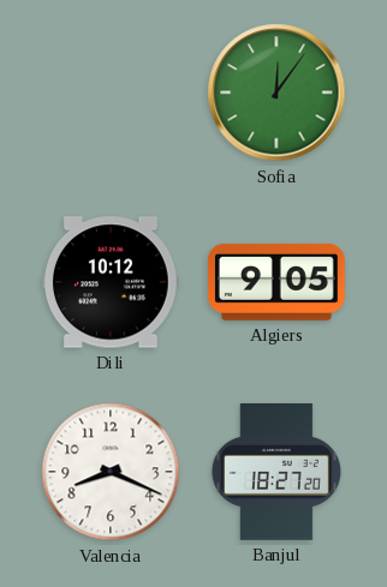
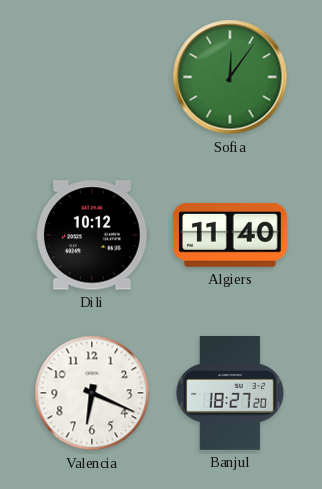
Algiers: 9:05 -> 11:40
Valencia: 8:19 -> 6:19
